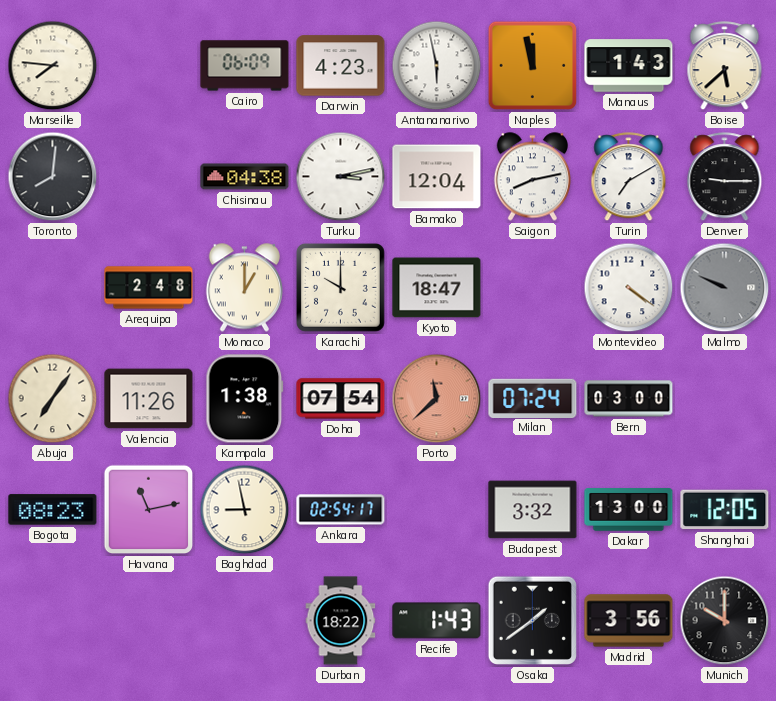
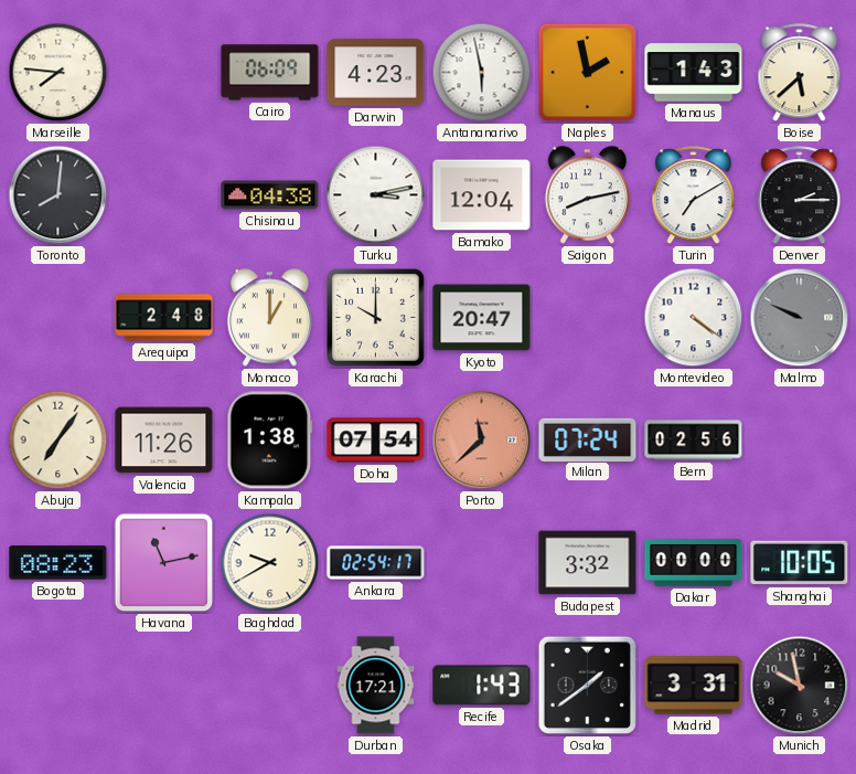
Naples: 11:58 -> 1:58
Denver: 9:15 -> 2:15
Kyoto: 18:47 -> 20:47
Bern: 03:00 -> 02:56
Baghdad: 8:58 -> 9:40
Dakar: 13:00 -> 00:00
Shanghai: 12:05 -> 10:05
Durban: 18:22 -> 17:21
Madrid: 3:56 -> 3:31
Munich: 10:00 -> 9:58
